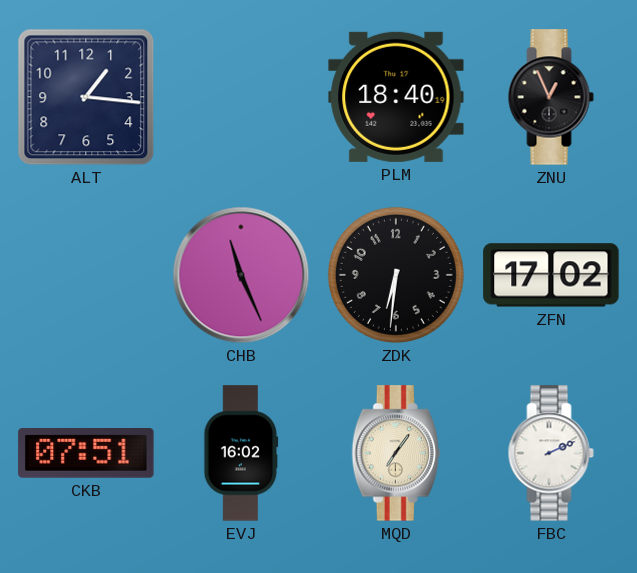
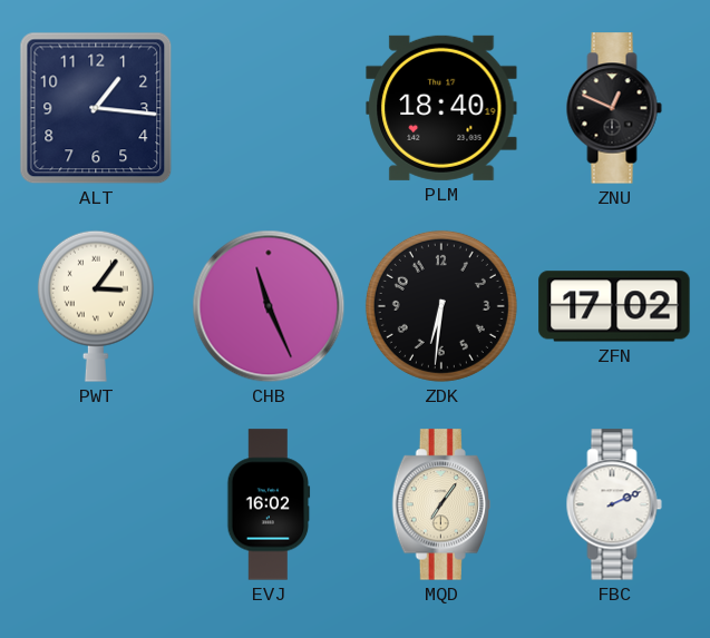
ZNU: 12:56 -> 12:49
PWT: none -> 3:06
CKB: 07:51 -> none
